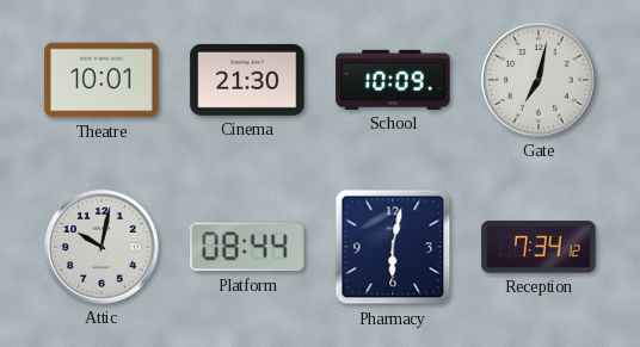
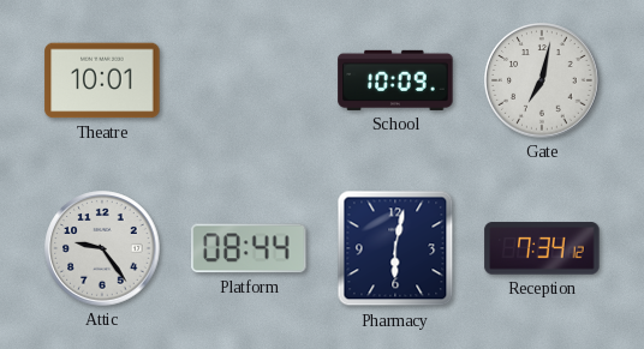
Cinema: 21:30 -> none
Attic: 10:02 -> 9:24
